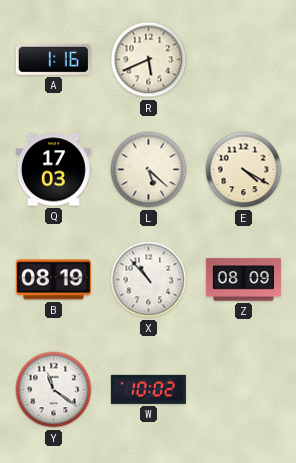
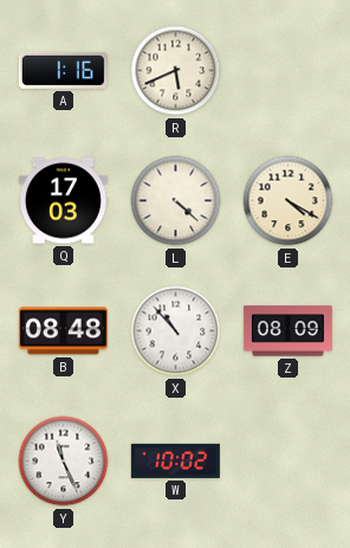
L: 5:22 -> 4:22
B: 08:19 -> 08:48
Y: 11:21 -> 11:26
